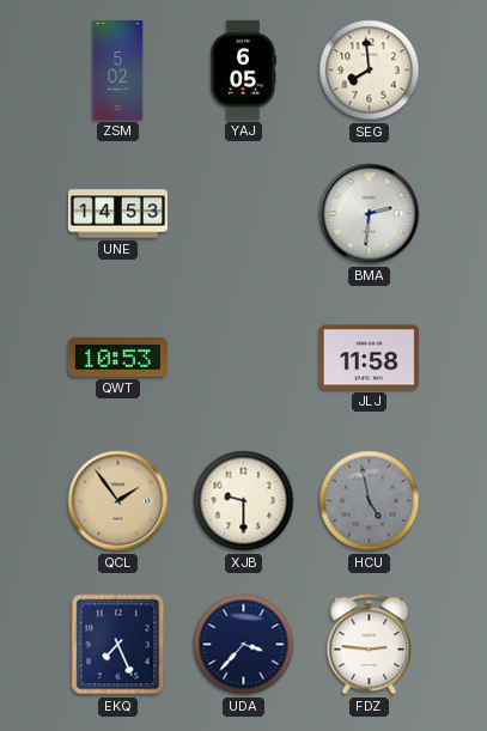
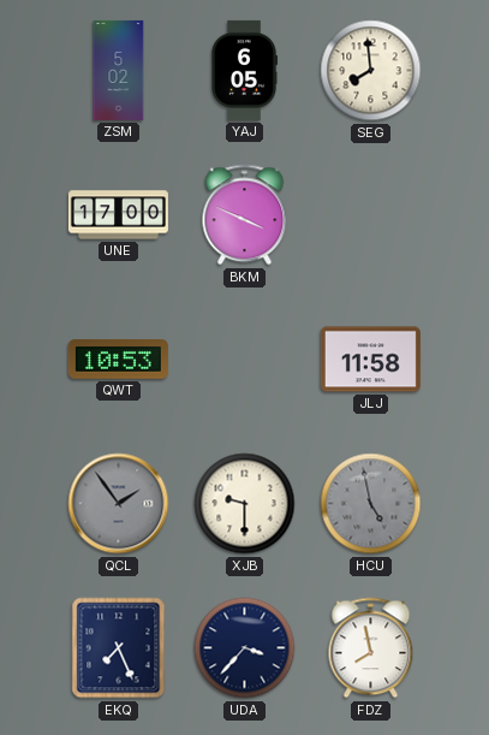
UNE: 14:53 -> 17:00
BKM: none -> 3:49
BMA: 2:31 -> none
QCL dial: champagne -> grey
FDZ: 2:46 -> 7:58
